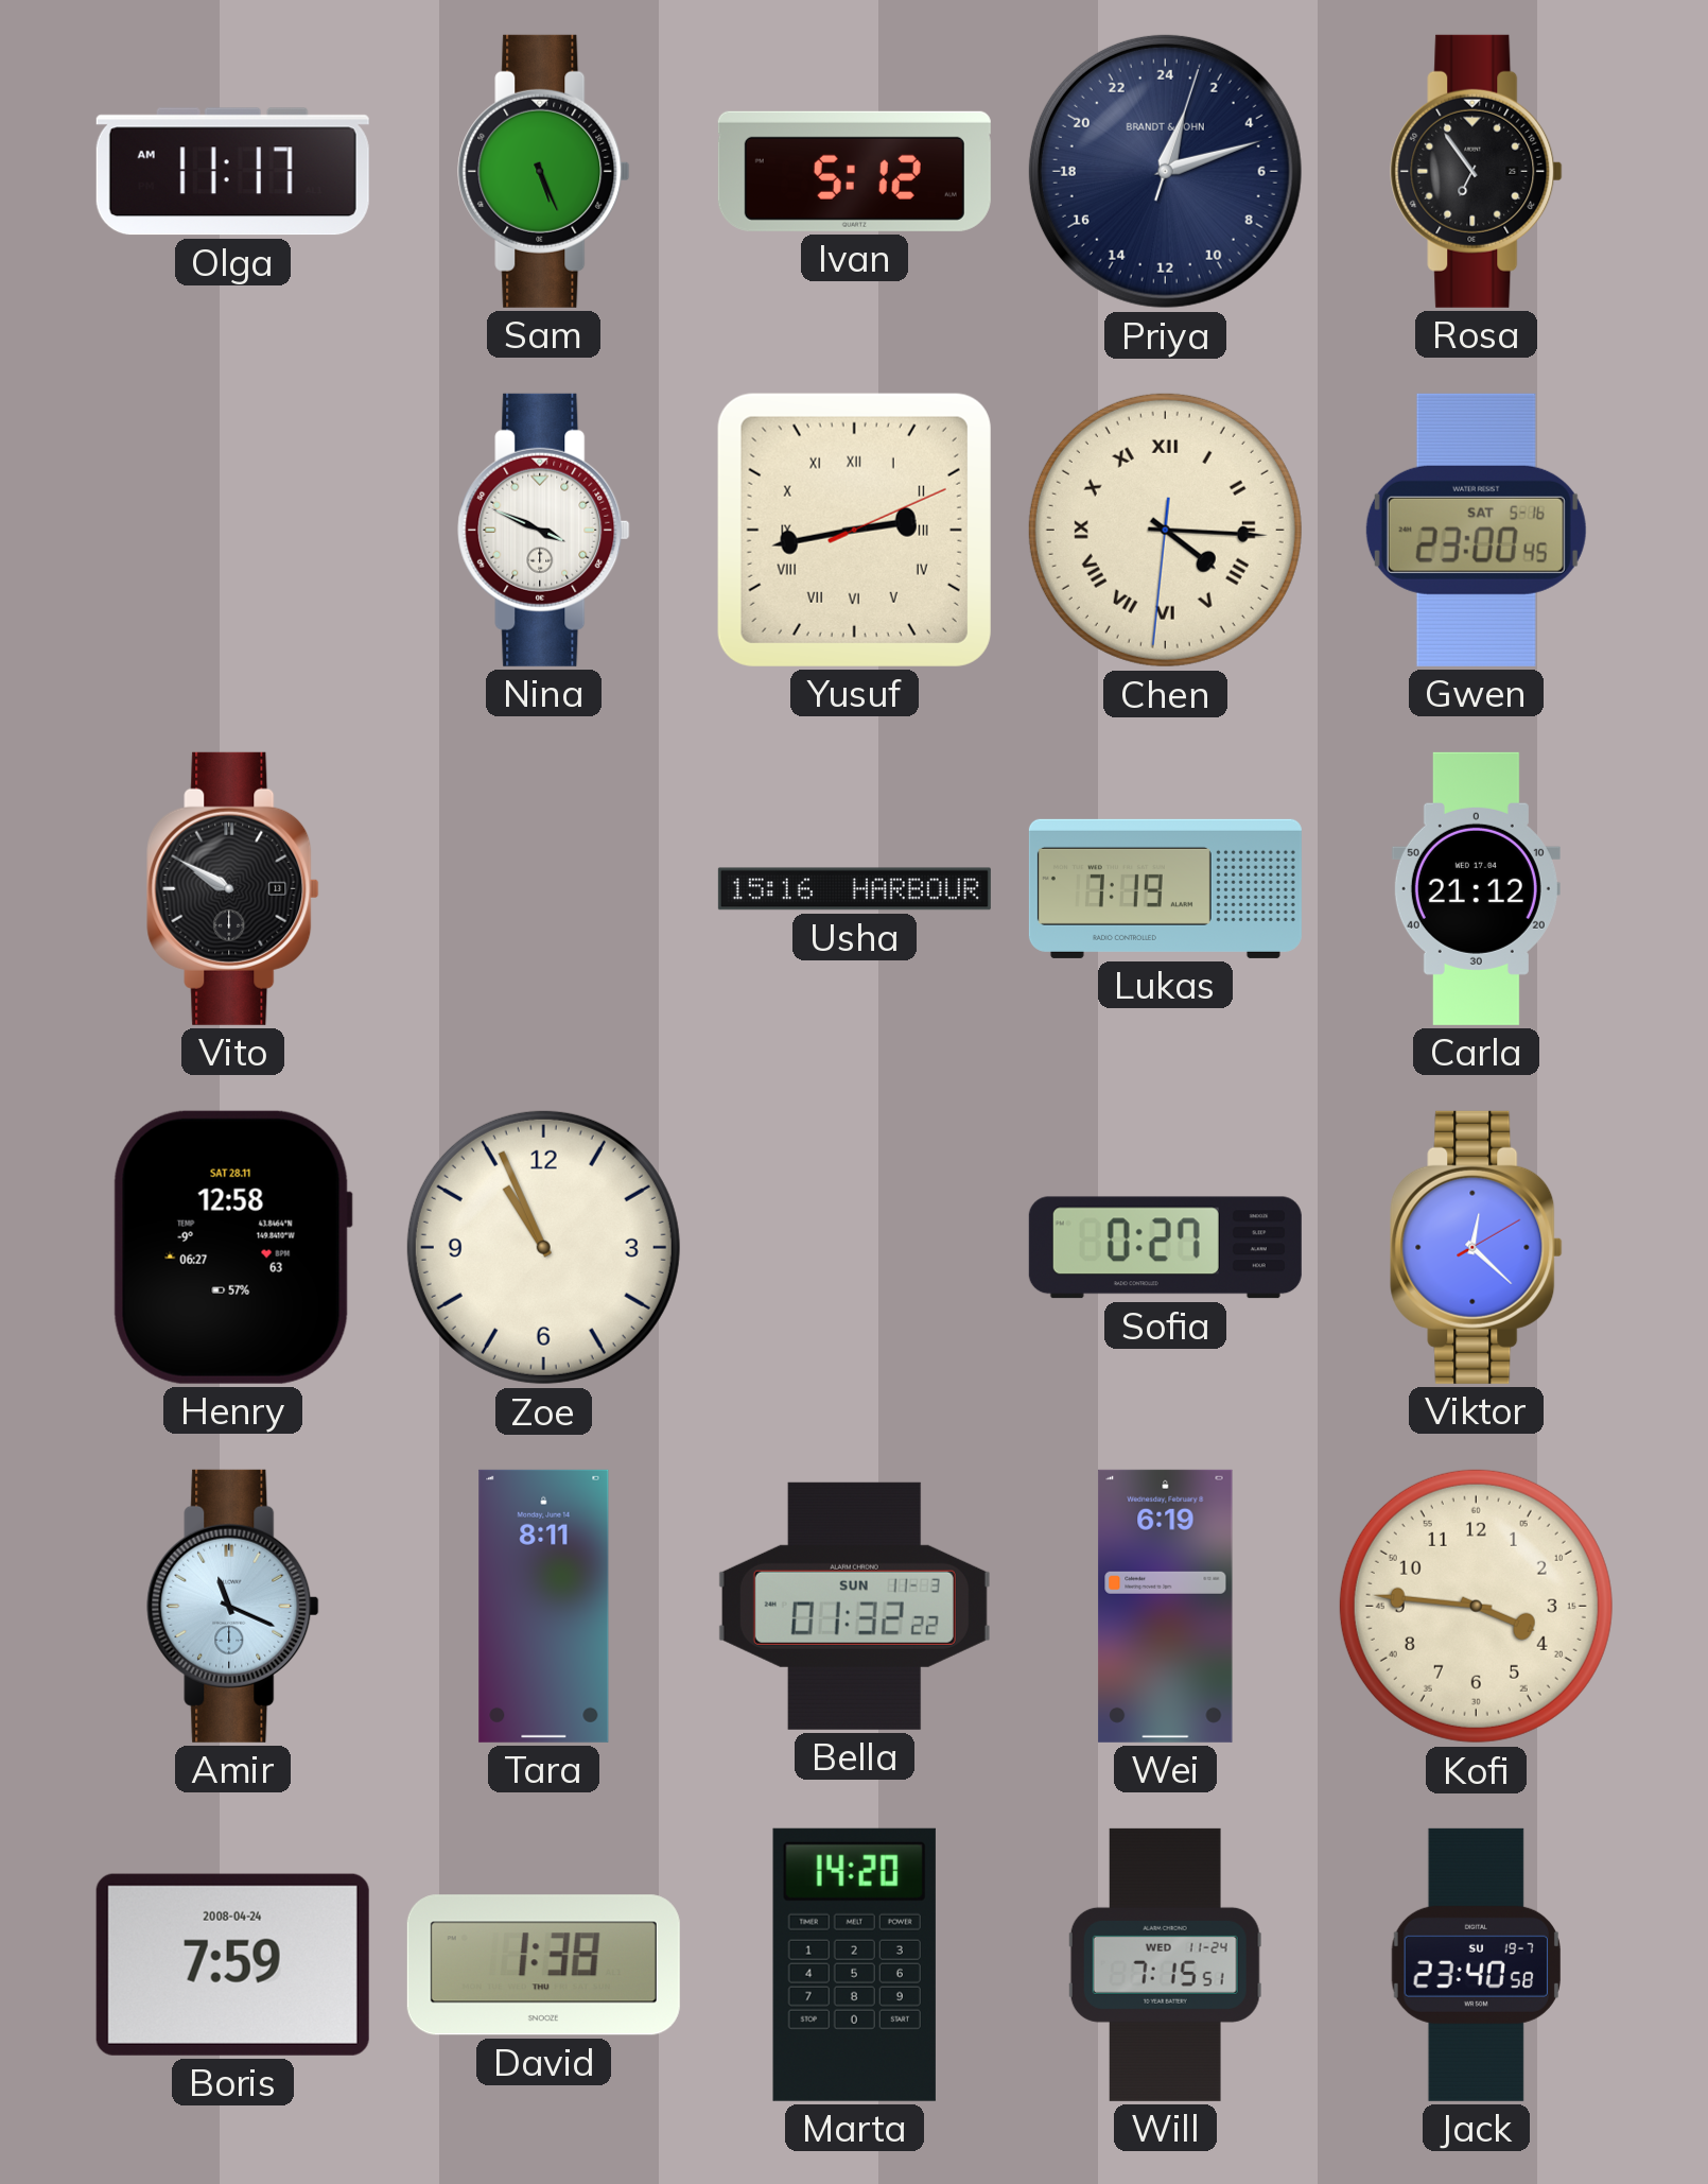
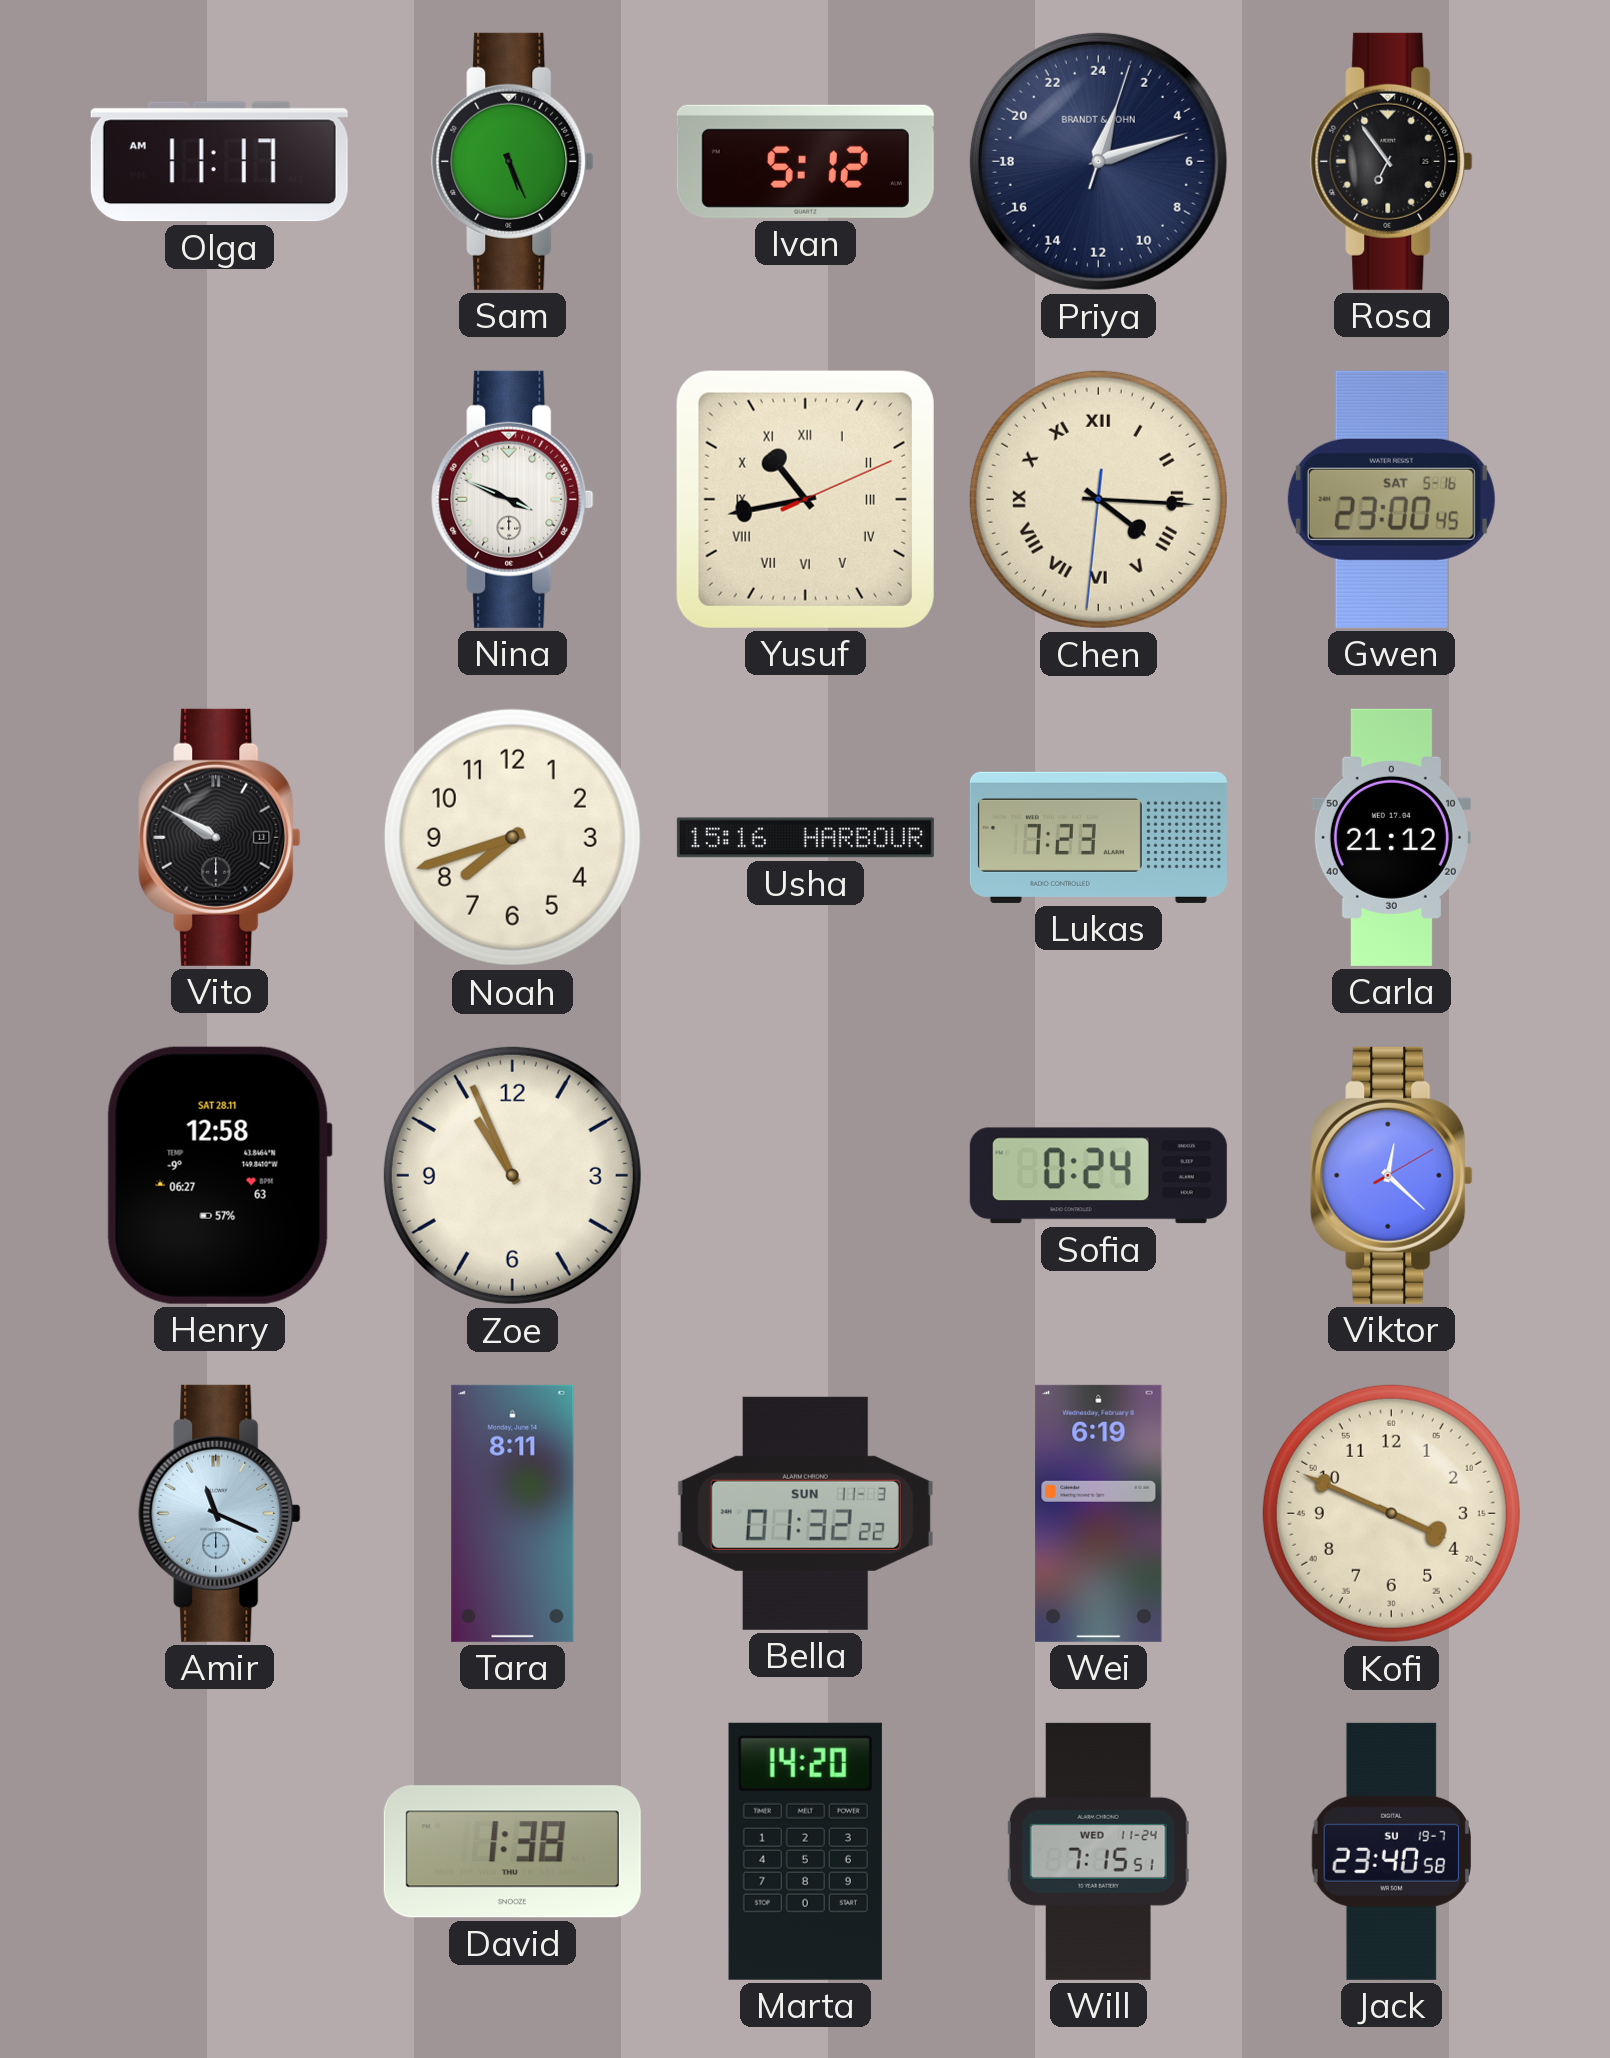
Yusuf: 2:43 -> 10:43
Noah: none -> 7:42
Lukas: 7:19 -> 7:23
Sofia: 0:27 -> 0:24
Kofi: 3:46 -> 3:49
Boris: 7:59 -> none
